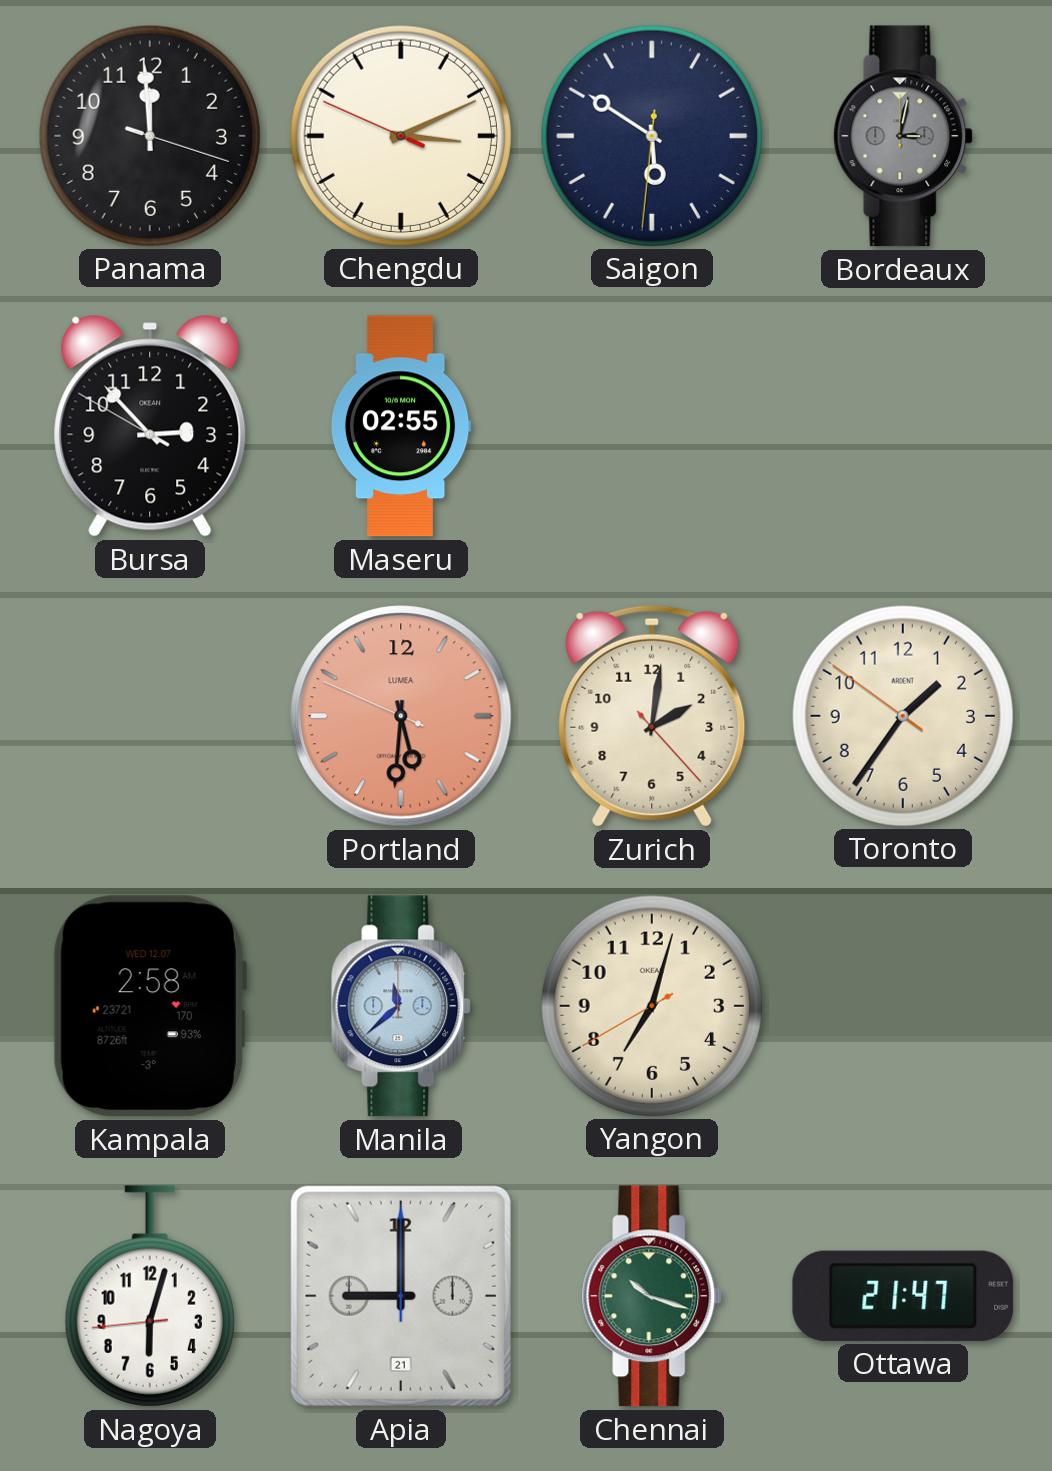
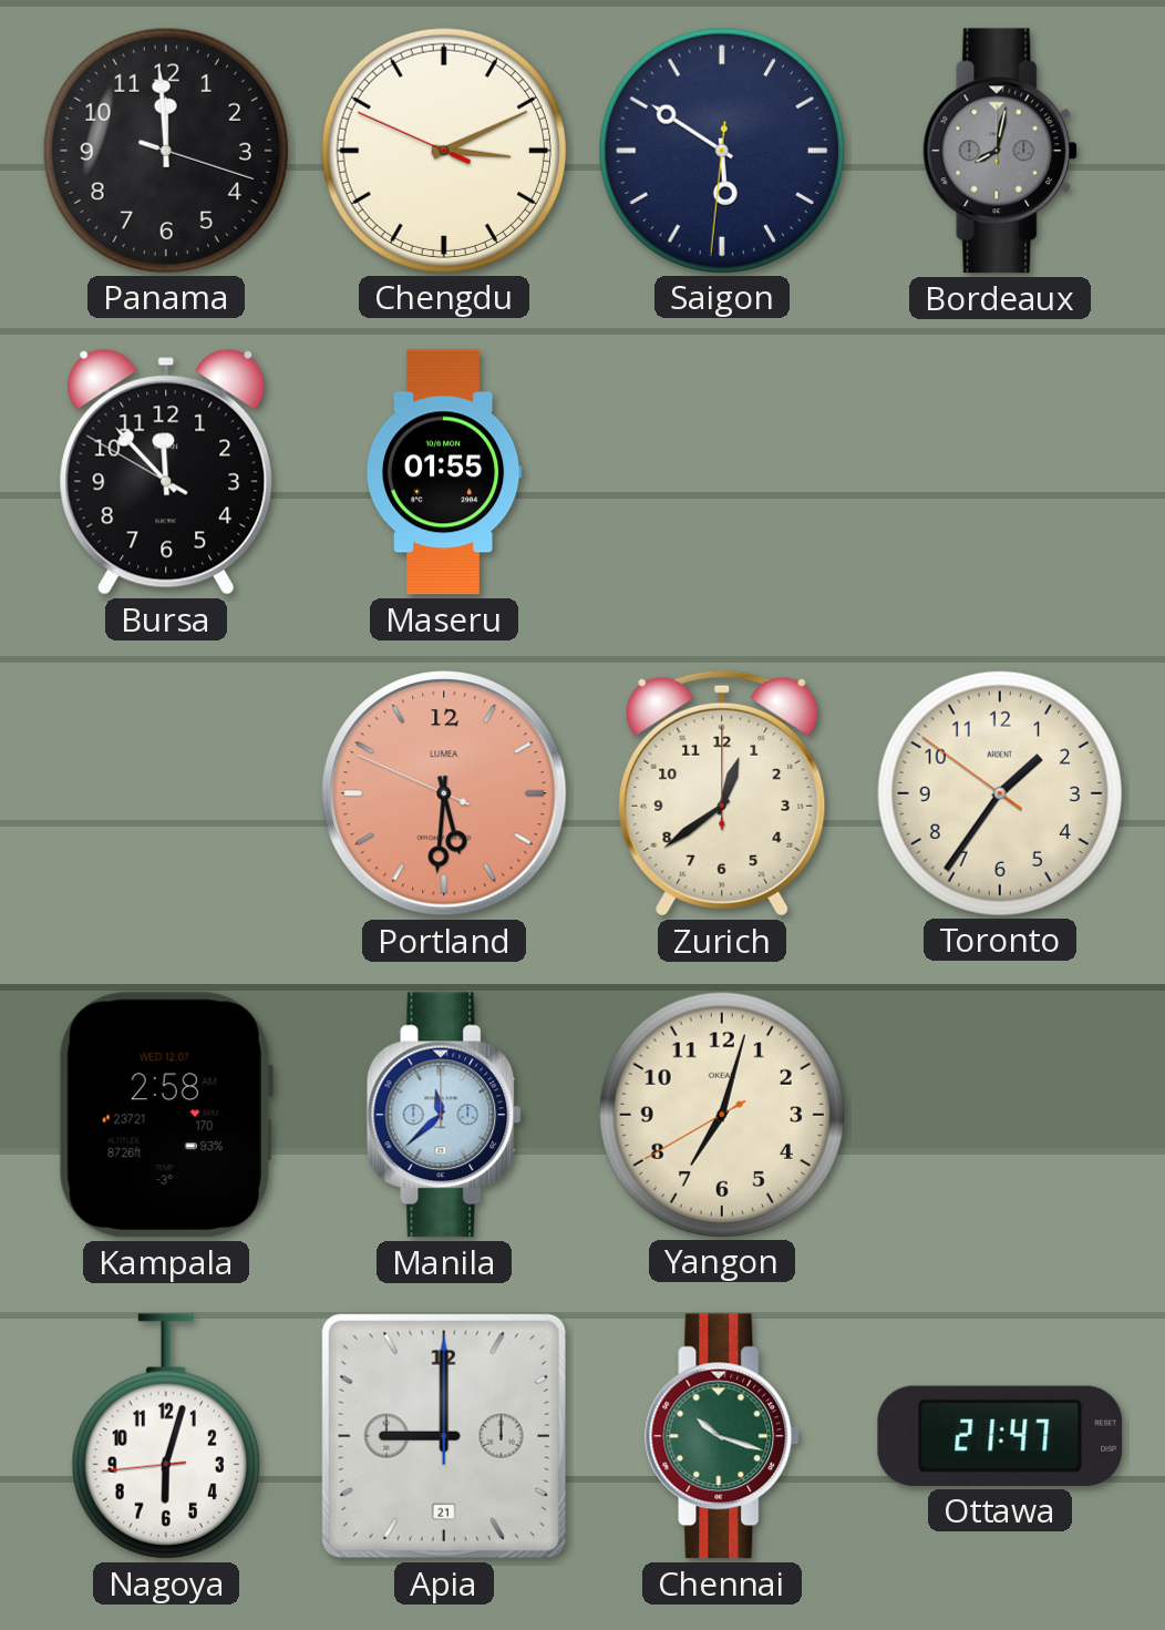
Bordeaux: 3:02 -> 8:02
Bursa: 2:52 -> 11:52
Maseru: 02:55 -> 01:55
Zurich: 2:01 -> 12:39
